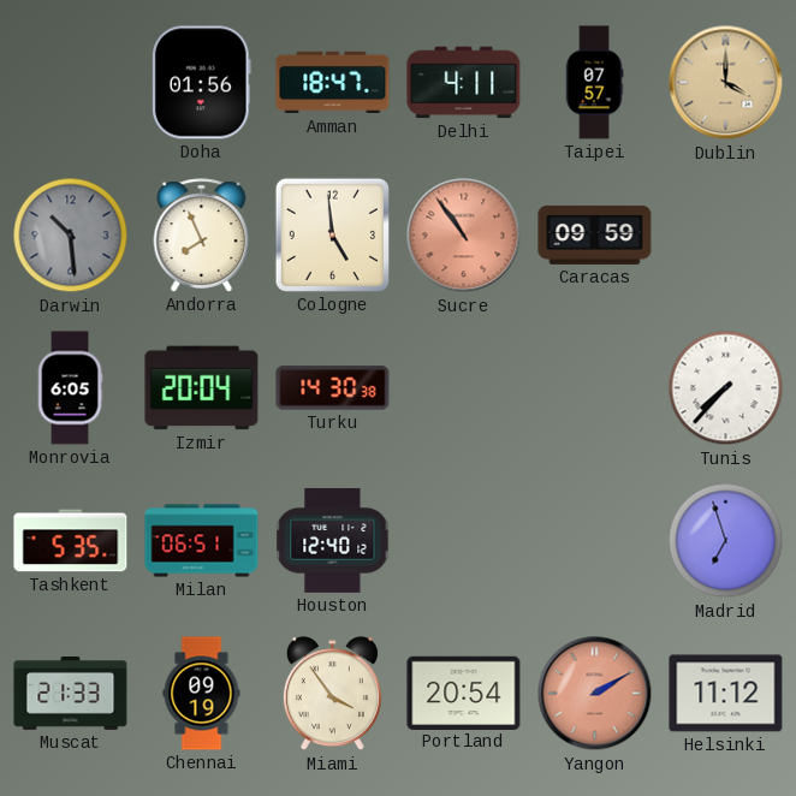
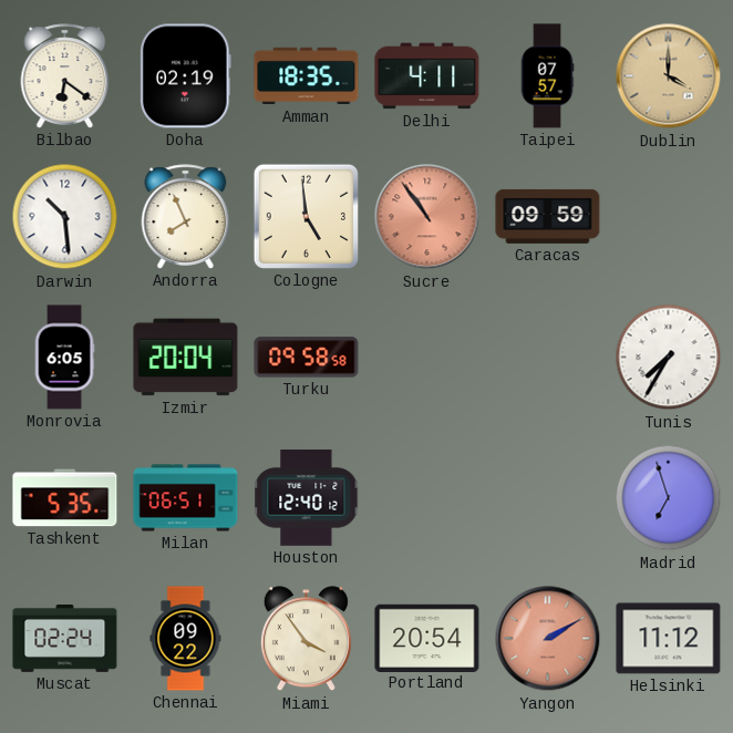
Bilbao: none -> 6:21
Doha: 01:56 -> 02:19
Amman: 18:47 -> 18:35
Darwin dial: grey -> white
Turku: 14:30 -> 09:58
Tunis: 7:37 -> 7:35
Muscat: 21:33 -> 02:24
Chennai: 09:19 -> 09:22
